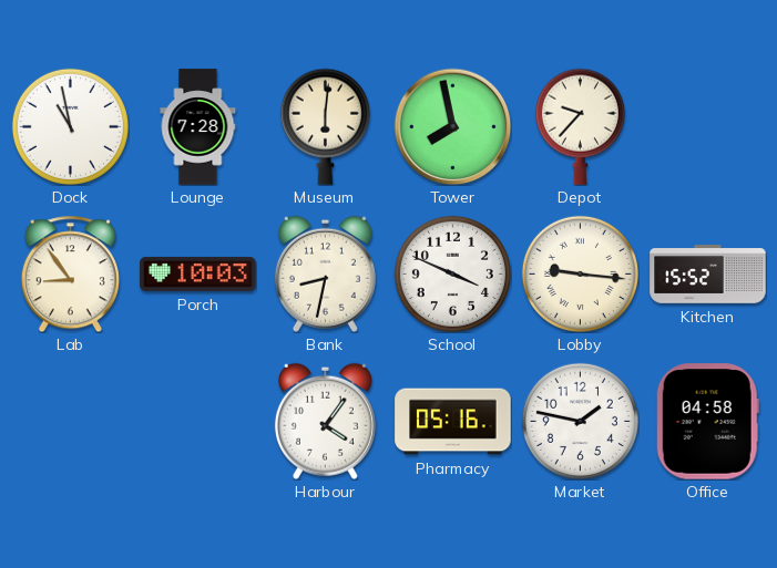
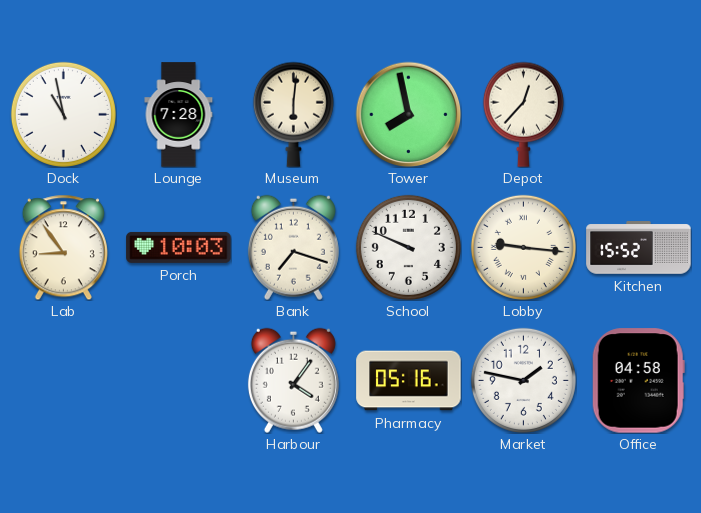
Depot: 9:37 -> 12:37
Bank: 8:32 -> 7:18
School: 3:49 -> 9:49
